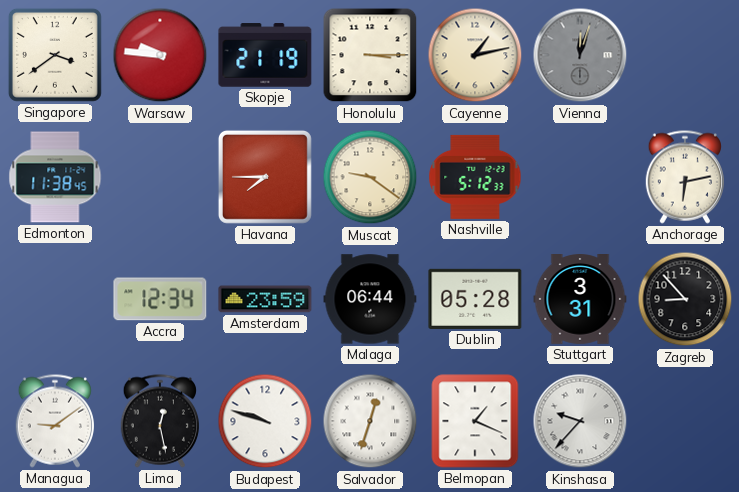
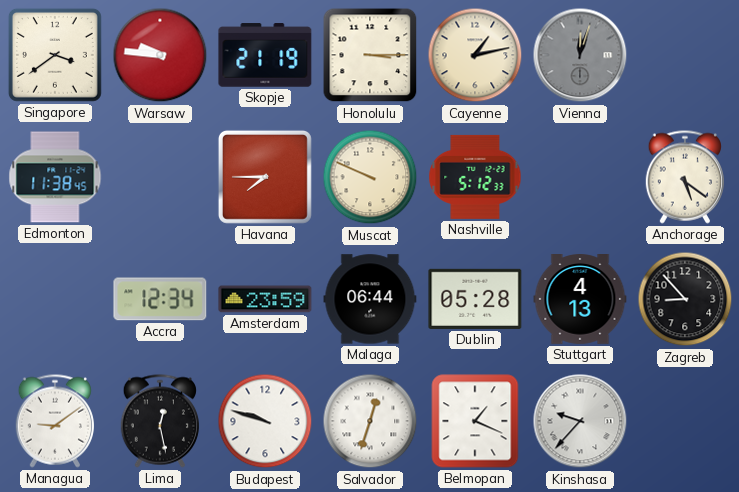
Muscat: 9:21 -> 9:49
Anchorage: 6:13 -> 5:21
Stuttgart: 3:31 -> 4:13
